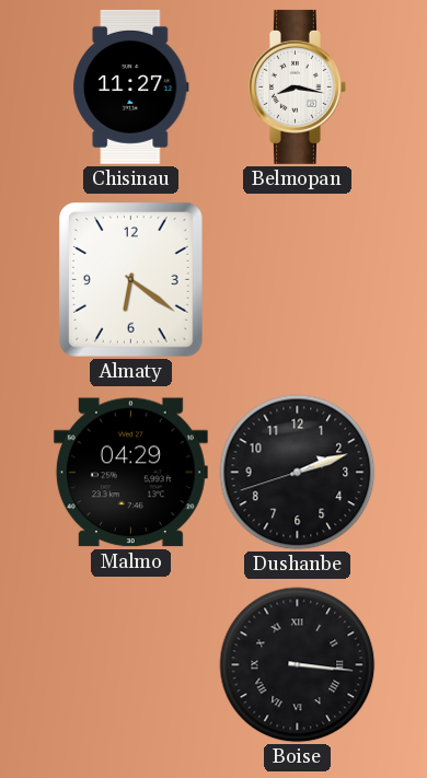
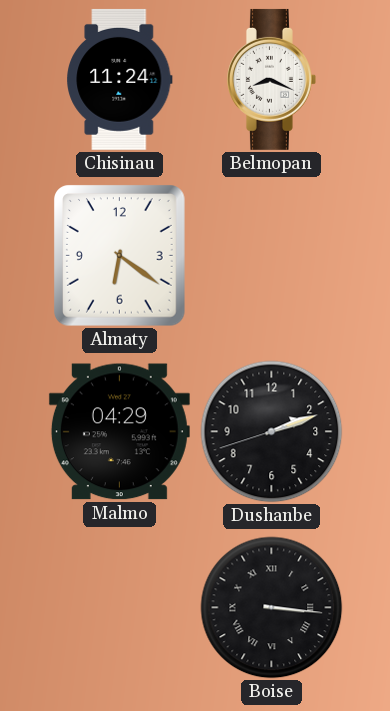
Chisinau: 11:27 -> 11:24
Belmopan: 8:17 -> 8:19
